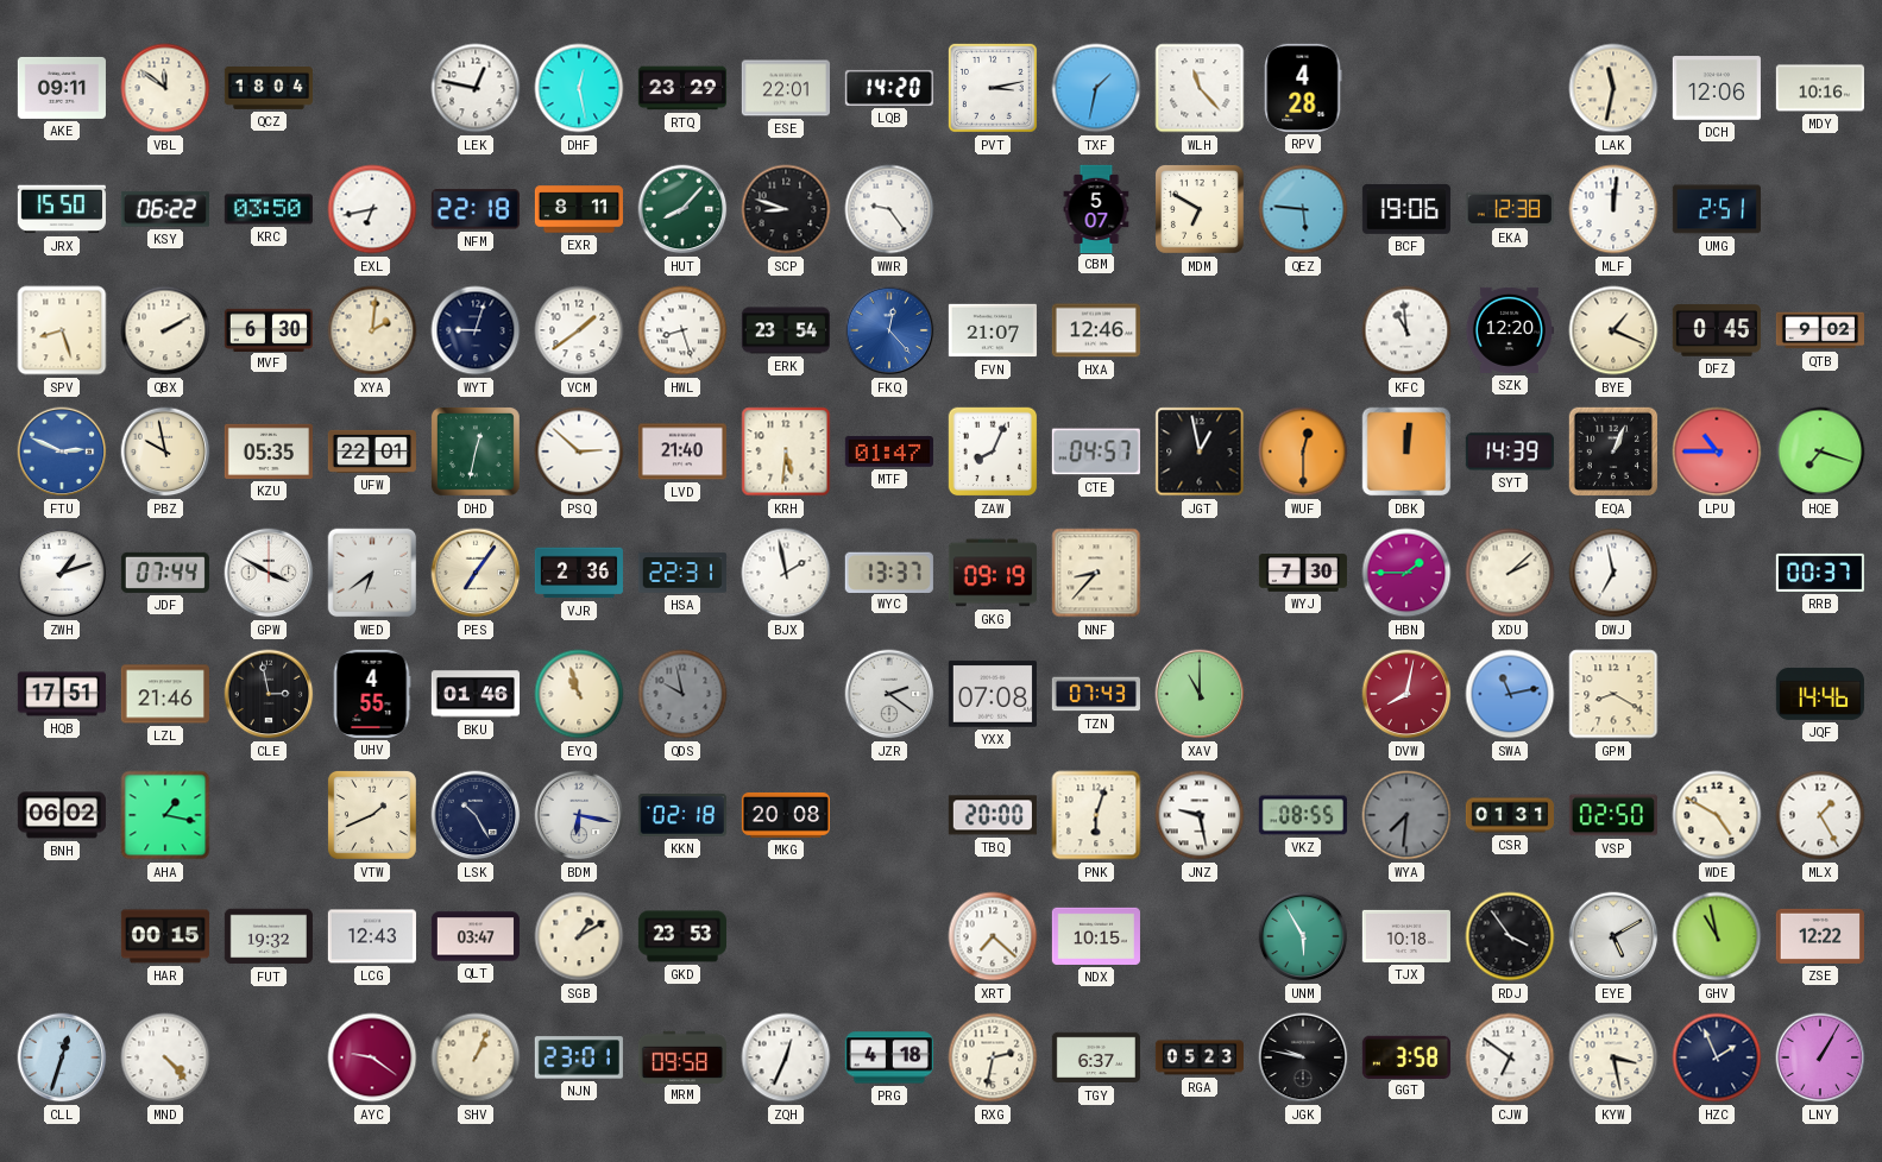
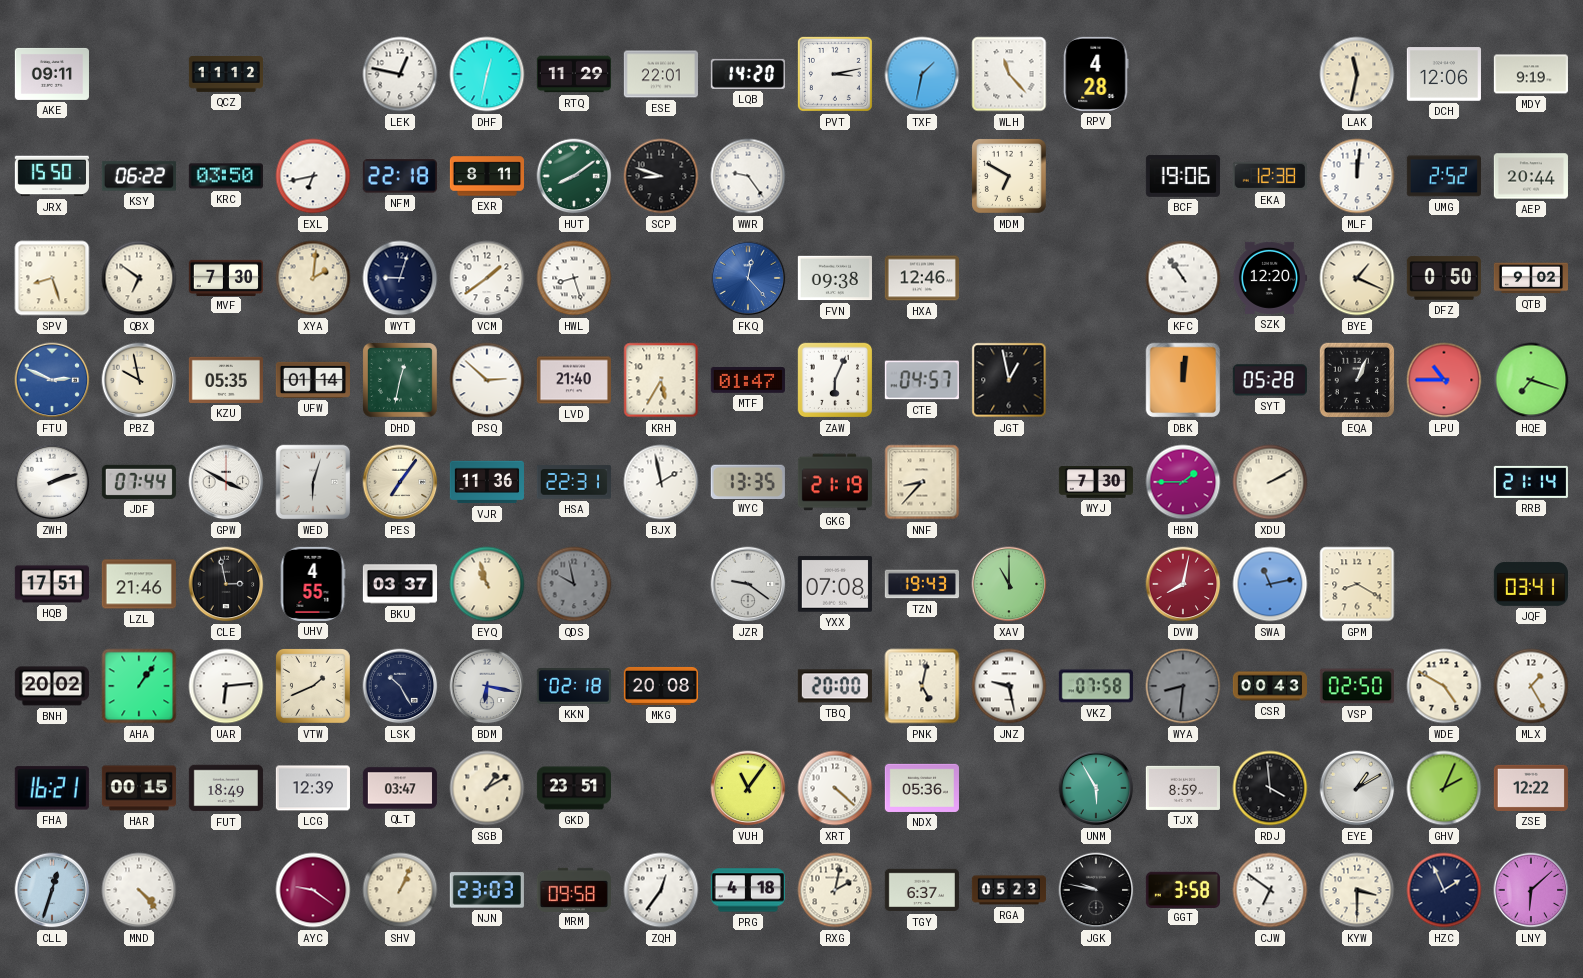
VBL: 11:51 -> none
QCZ: 18:04 -> 11:12
DHF: 12:28 -> 12:32
RTQ: 23:29 -> 11:29
MDY: 10:16 -> 9:19
HUT: 8:07 -> 8:09
CBM: 5:07 -> none
QEZ: 5:46 -> none
UMG: 2:51 -> 2:52
AEP: none -> 20:44
QBX: 2:10 -> 6:51
MVF: 6:30 -> 7:30
ERK: 23:54 -> none
FVN: 21:07 -> 09:38
KFC: 10:59 -> 10:54
DFZ: 0:45 -> 0:50
UFW: 22:01 -> 01:14
KRH: 5:31 -> 5:35
ZAW: 8:04 -> 6:04
WUF: 12:30 -> none
SYT: 14:39 -> 05:28
ZWH: 1:12 -> 2:12
WED: 6:39 -> 6:03
VJR: 2:36 -> 11:36
WYC: 13:37 -> 13:35
GKG: 09:19 -> 21:19
XDU: 2:08 -> 2:10
DWJ: 6:58 -> none
RRB: 00:37 -> 21:14
BKU: 01:46 -> 03:37
JZR: 2:21 -> 9:21
TZN: 07:43 -> 19:43
JQF: 14:46 -> 03:41
BNH: 06:02 -> 20:02
AHA: 1:17 -> 1:06
UAR: none -> 6:14
PNK: 6:03 -> 5:02
VKZ: 08:55 -> 07:58
WYA: 7:31 -> 8:31
CSR: 01:31 -> 00:43
FHA: none -> 16:21
FUT: 19:32 -> 18:49
LCG: 12:43 -> 12:39
GKD: 23:53 -> 23:51
VUH: none -> 11:06
XRT: 7:22 -> 4:22
NDX: 10:15 -> 05:36
TJX: 10:18 -> 8:59
RDJ: 3:54 -> 3:59
EYE: 5:10 -> 1:10
GHV: 10:58 -> 2:04
NJN: 23:01 -> 23:03
ZQH: 12:34 -> 12:36
RXG: 2:32 -> 2:02
KYW: 3:28 -> 3:30
LNY: 1:05 -> 6:08
